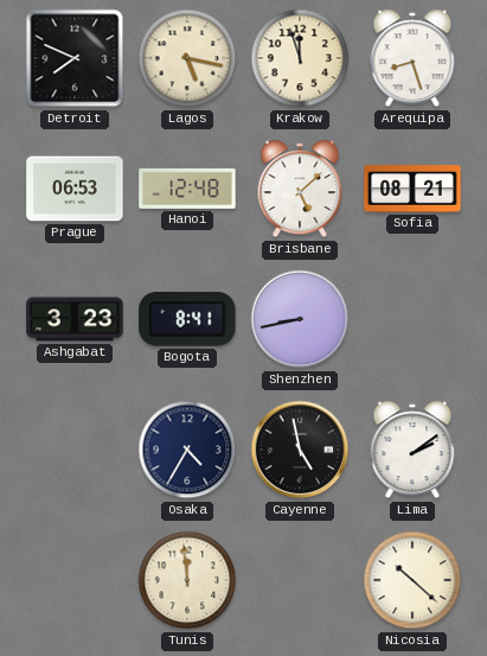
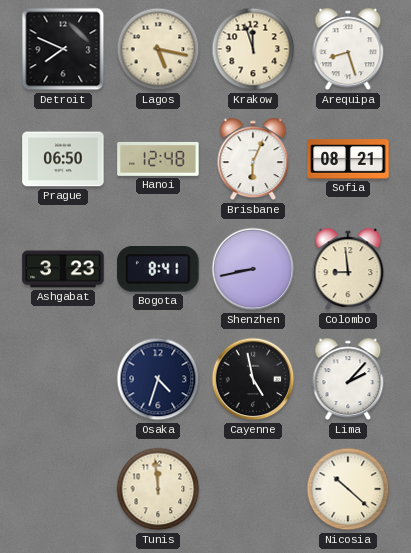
Prague: 06:53 -> 06:50
Brisbane: 5:08 -> 6:04
Colombo: none -> 8:59
Osaka: 4:35 -> 4:33
Lima: 2:09 -> 2:07
